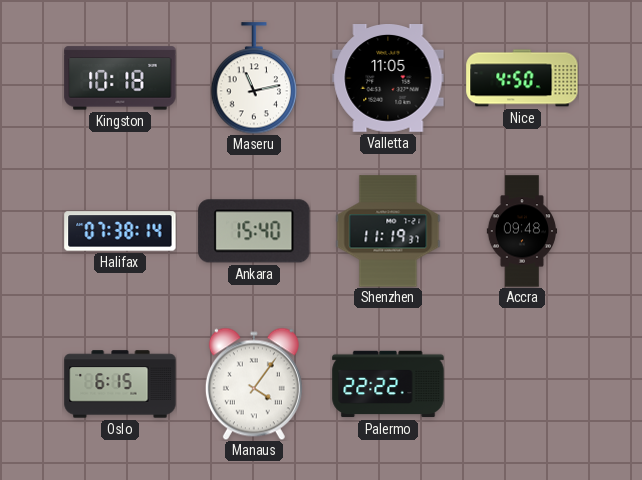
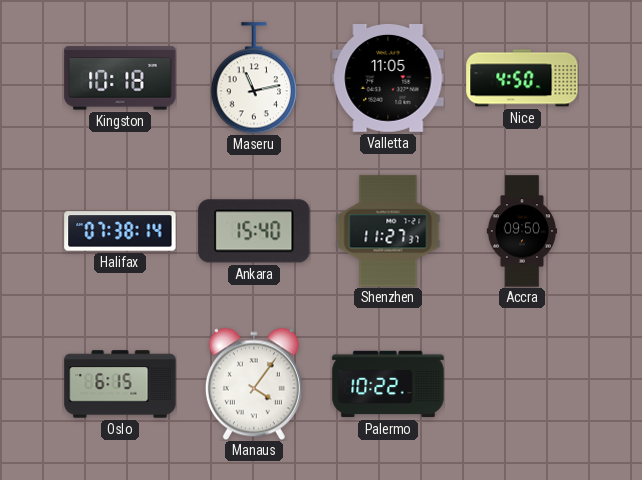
Shenzhen: 11:19 -> 11:27
Accra: 09:48 -> 09:50
Palermo: 22:22 -> 10:22
